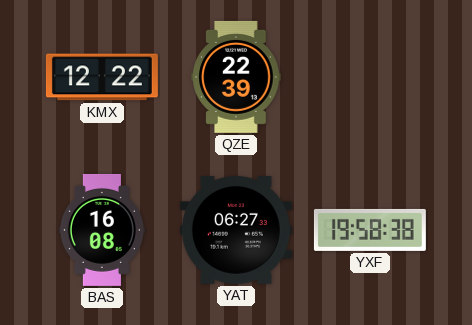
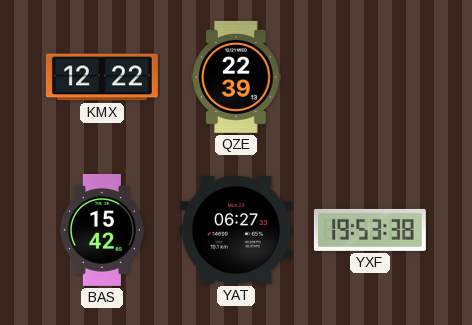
BAS: 16:08 -> 15:42
YXF: 19:58 -> 19:53
